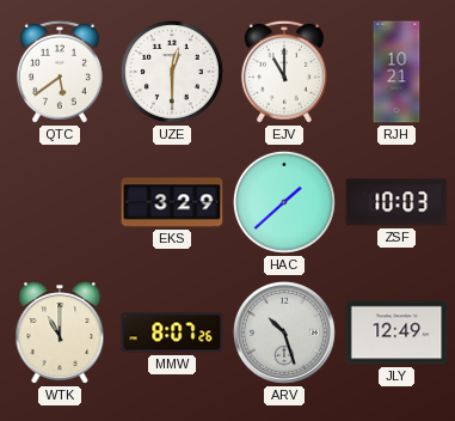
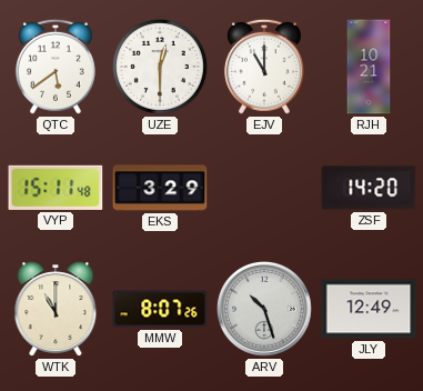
VYP: none -> 15:11
HAC: 1:38 -> none
ZSF: 10:03 -> 14:20
